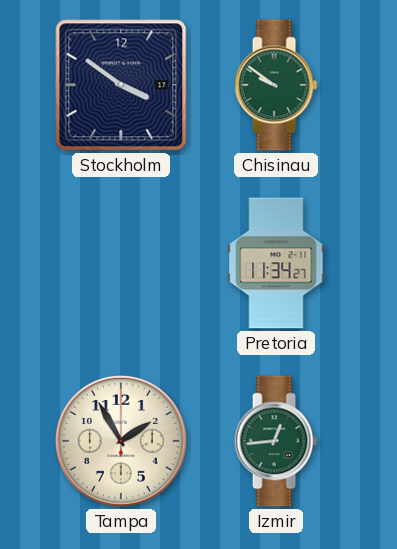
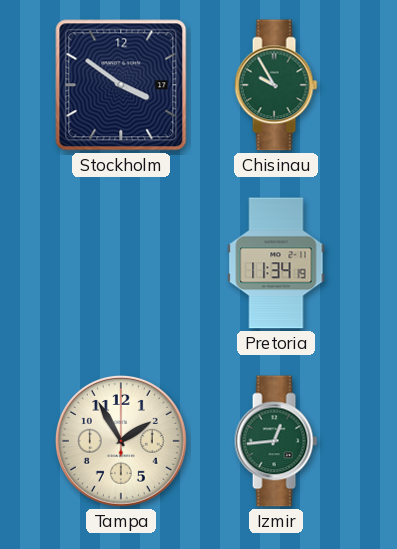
Chisinau: 9:51 -> 9:55
Pretoria: 11:34:27 -> 11:34:19
